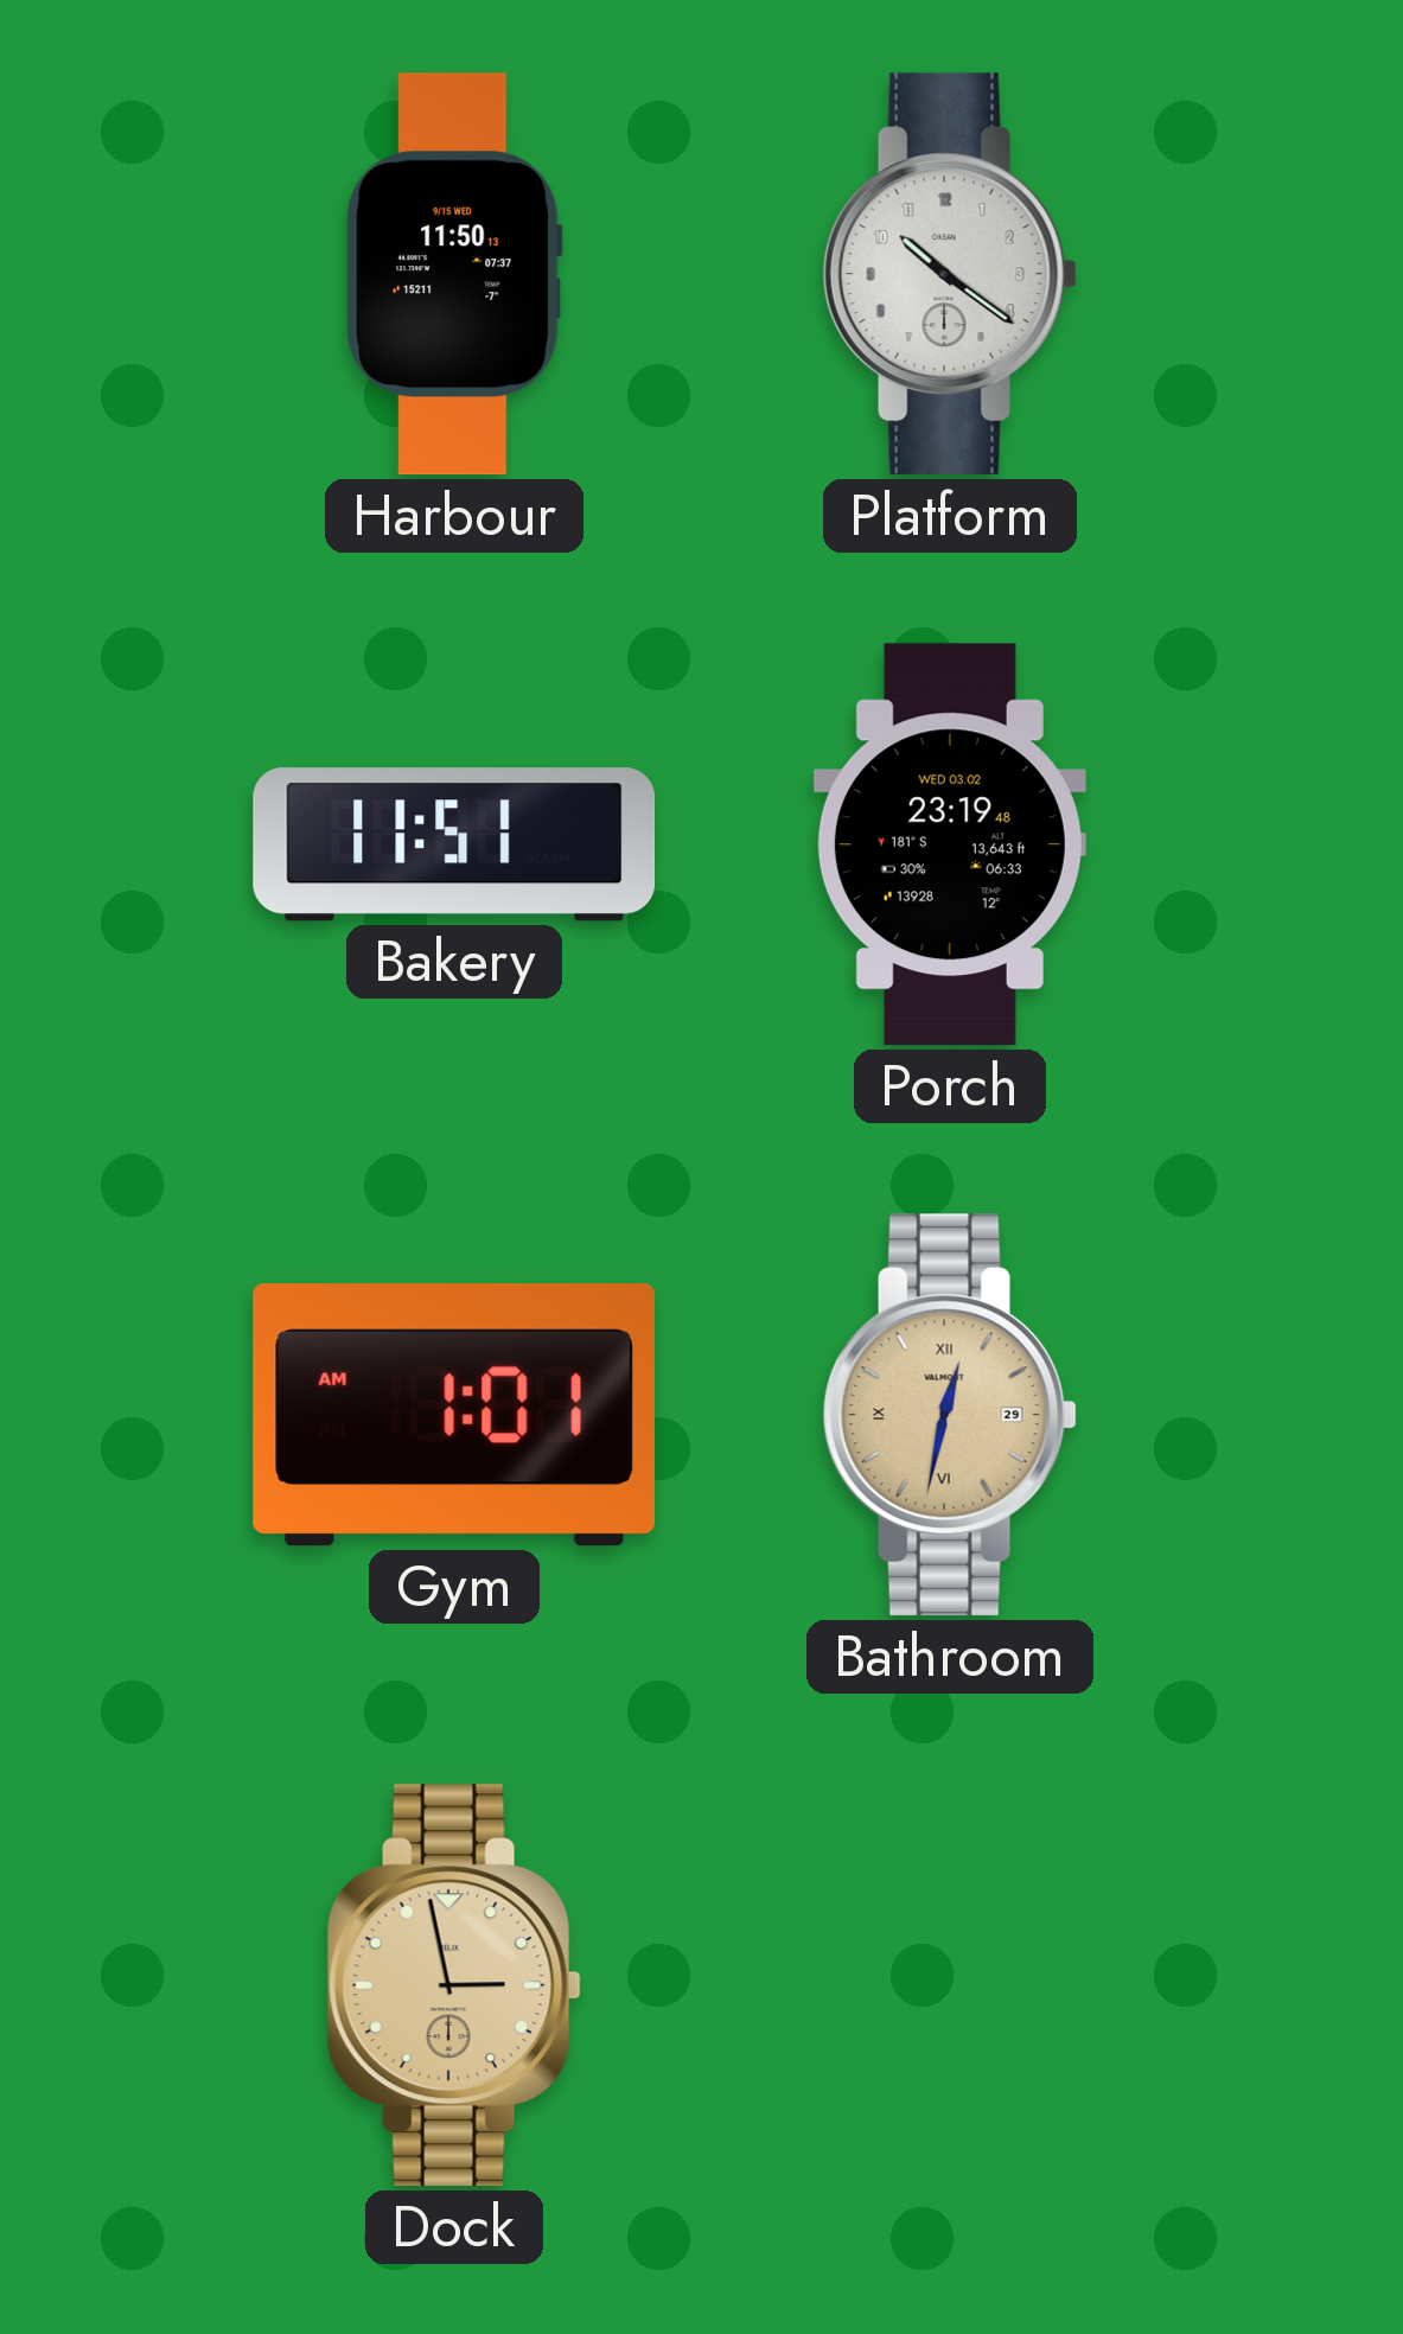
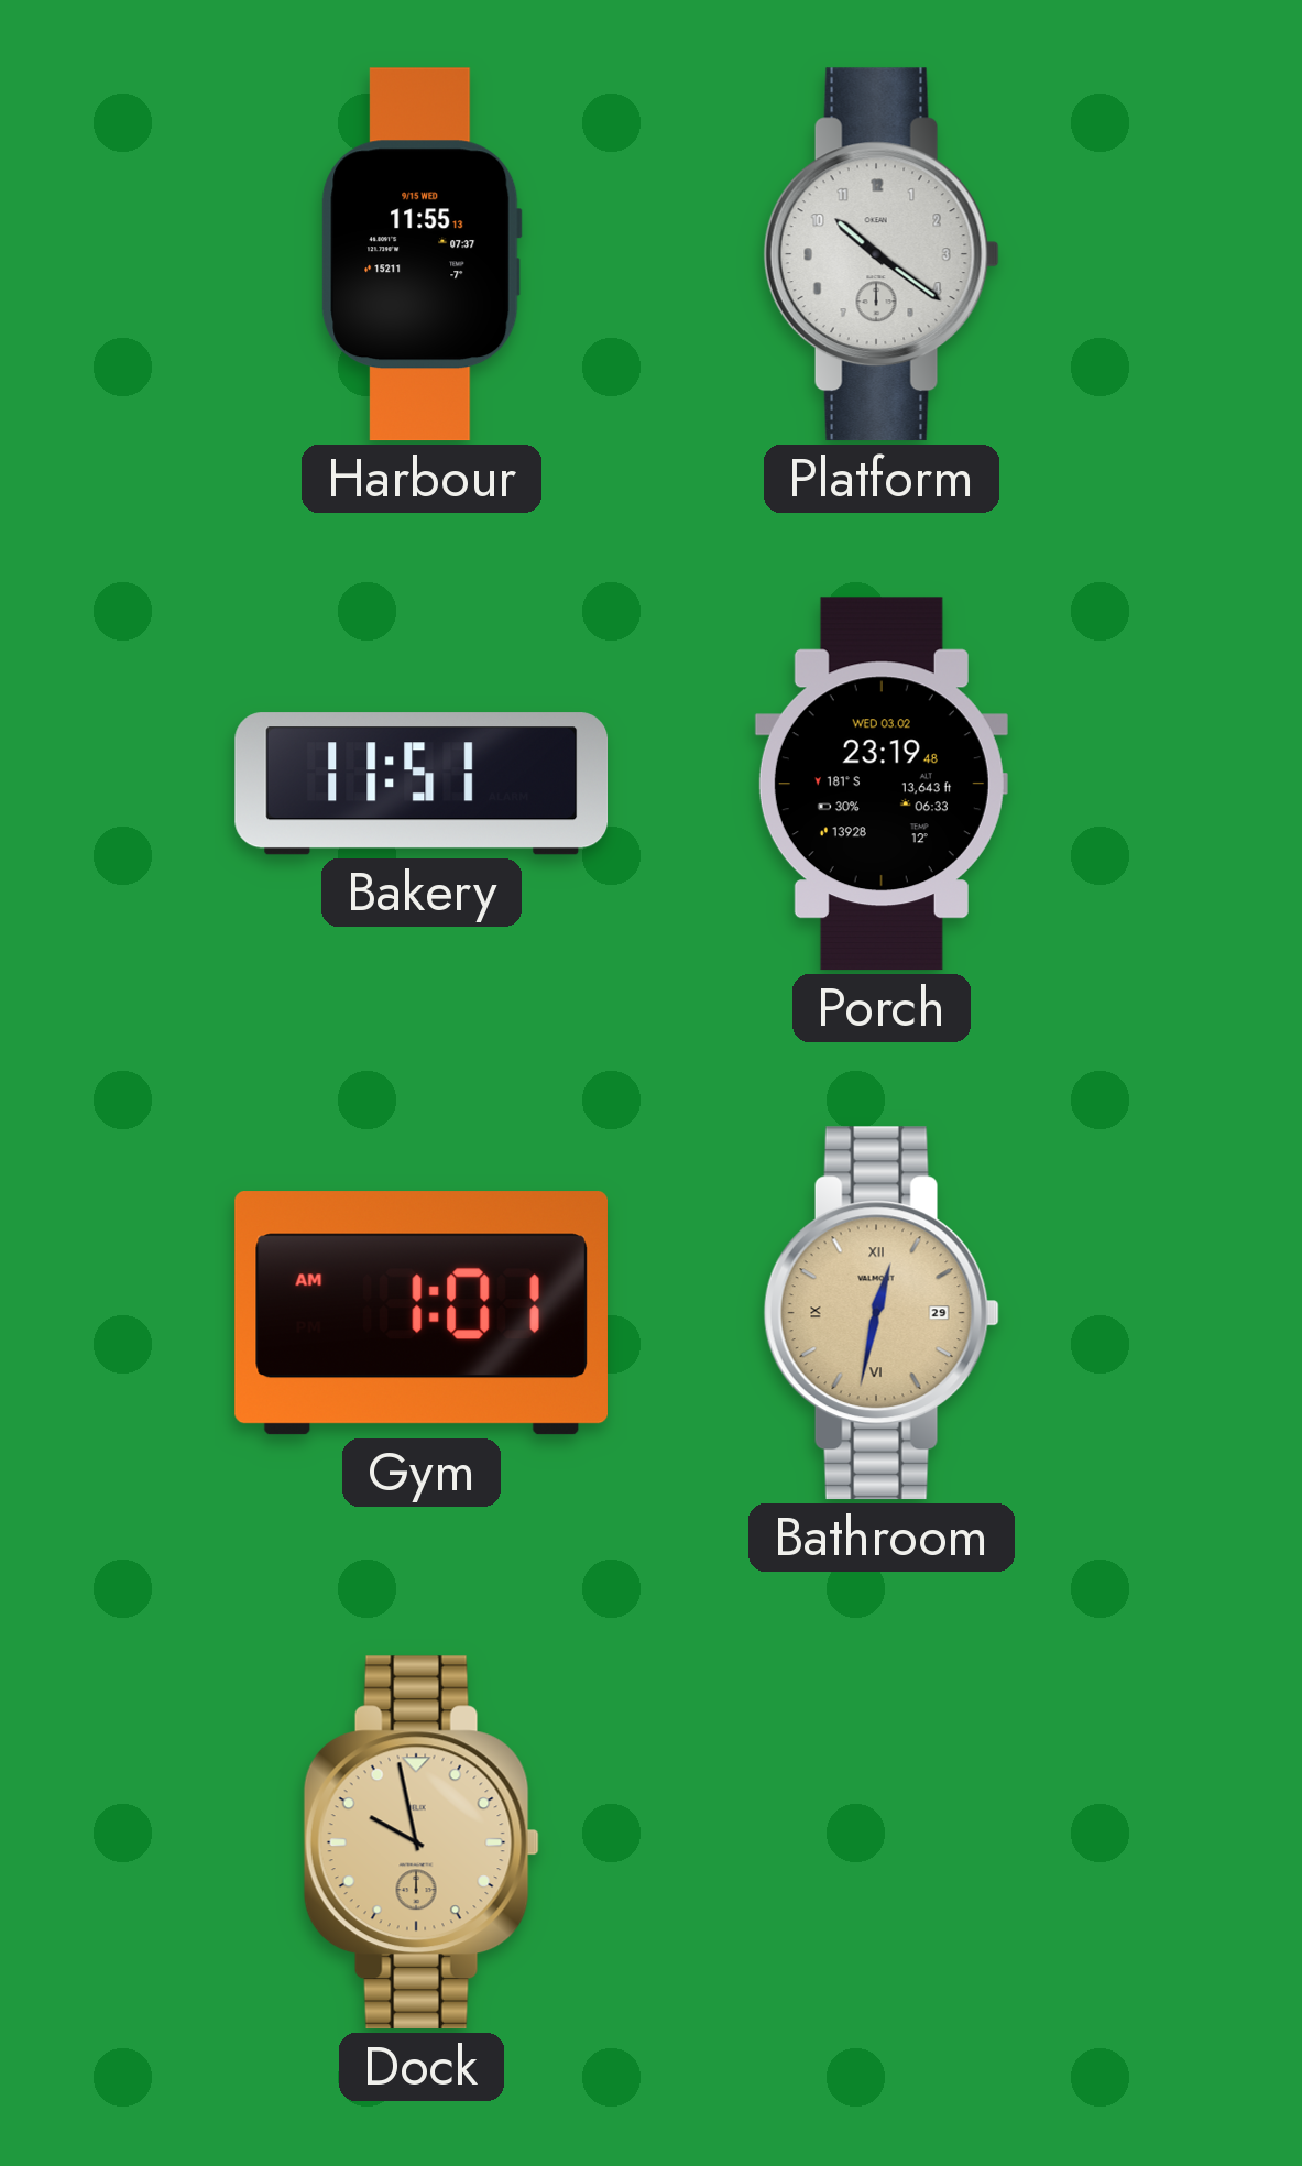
Harbour: 11:50 -> 11:55
Dock: 2:58 -> 9:58
